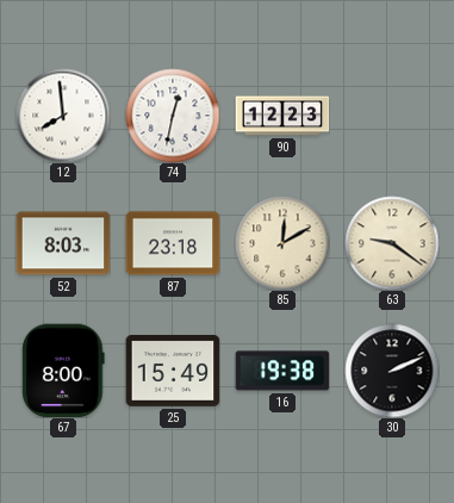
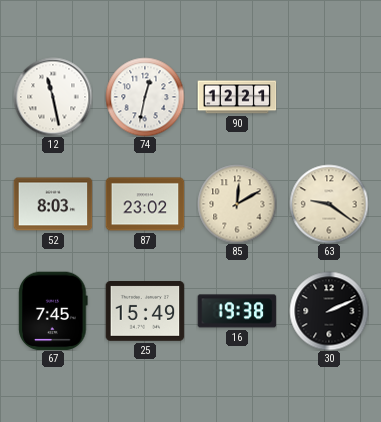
12: 7:59 -> 11:28
90: 12:23 -> 12:21
87: 23:18 -> 23:02
67: 8:00 -> 7:45
